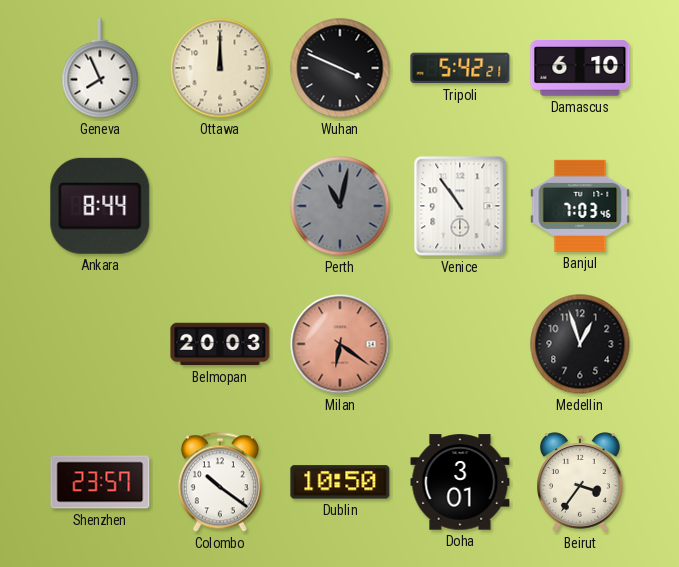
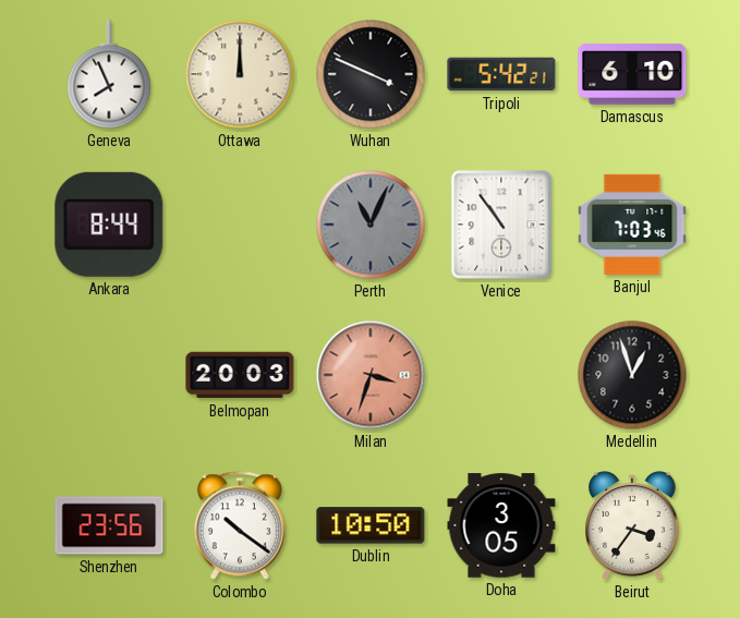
Perth: 11:02 -> 11:04
Milan: 6:21 -> 3:33
Shenzhen: 23:57 -> 23:56
Doha: 3:01 -> 3:05
